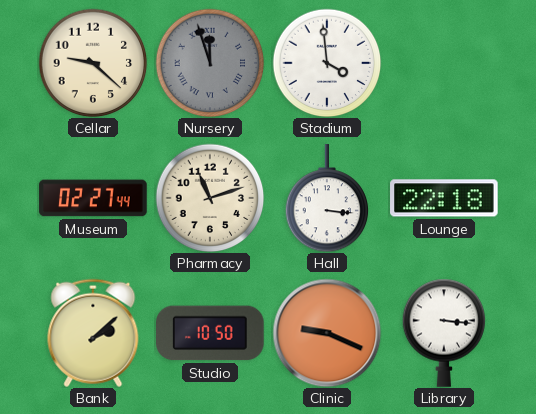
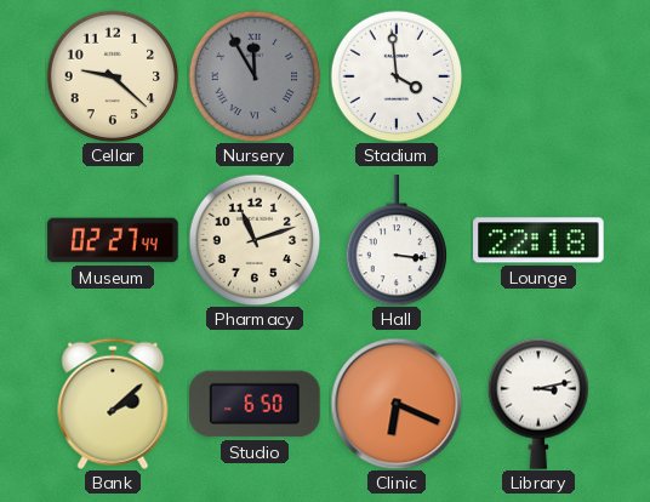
Nursery: 11:57 -> 11:55
Studio: 10:50 -> 6:50
Clinic: 9:19 -> 6:19
Library: 3:16 -> 3:13
